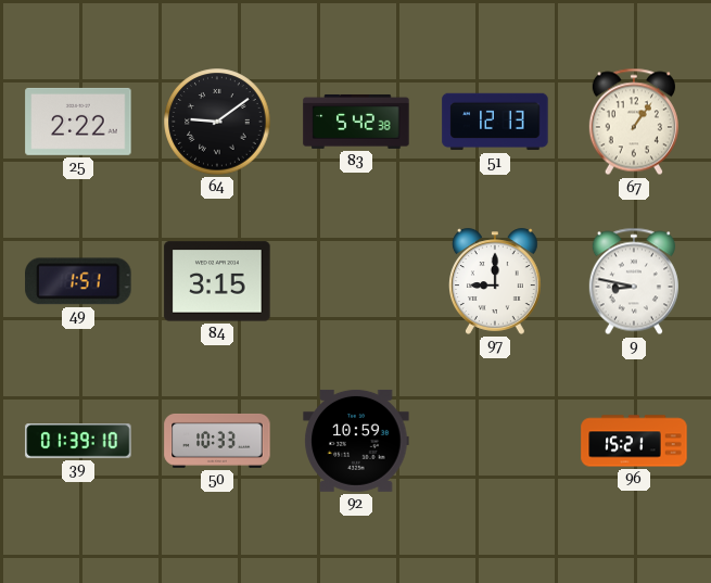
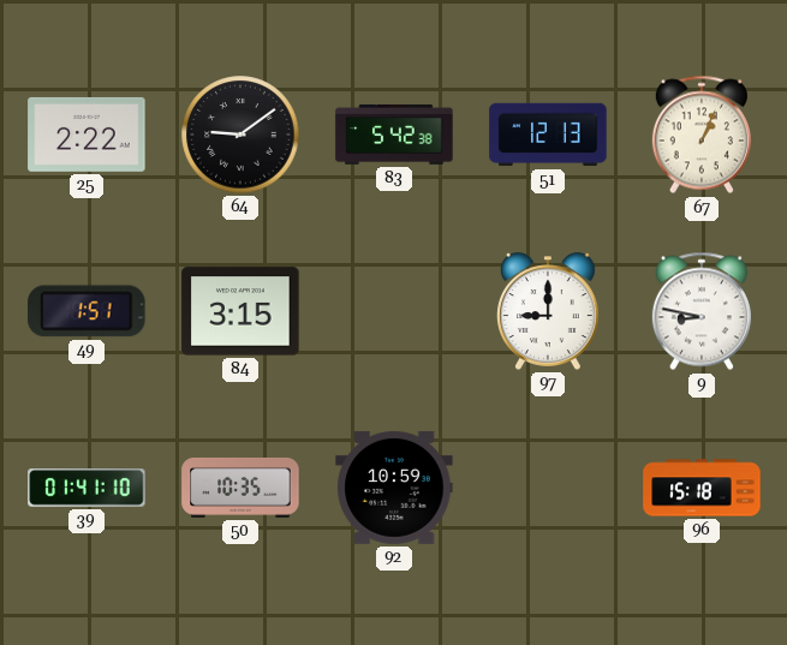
67: 1:06 -> 1:04
39: 01:39 -> 01:41
50: 10:33 -> 10:35
96: 15:21 -> 15:18
